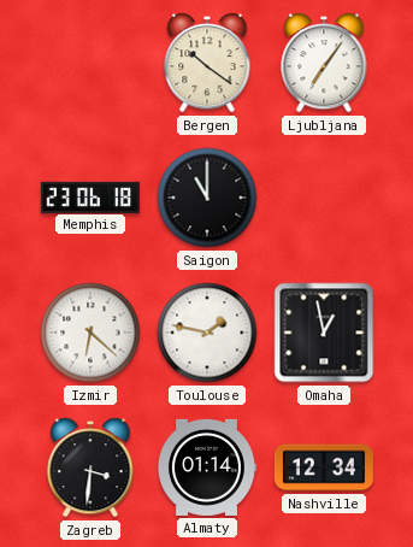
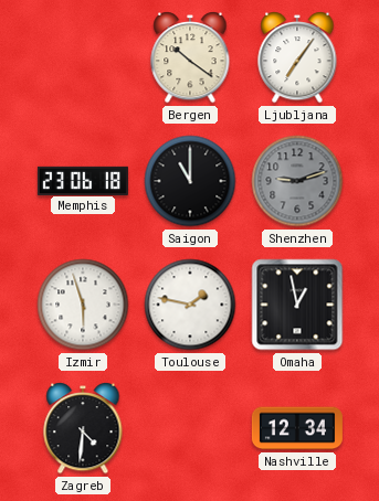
Shenzhen: none -> 9:12
Izmir: 6:22 -> 5:57
Zagreb: 3:31 -> 4:31
Almaty: 01:14 -> none
